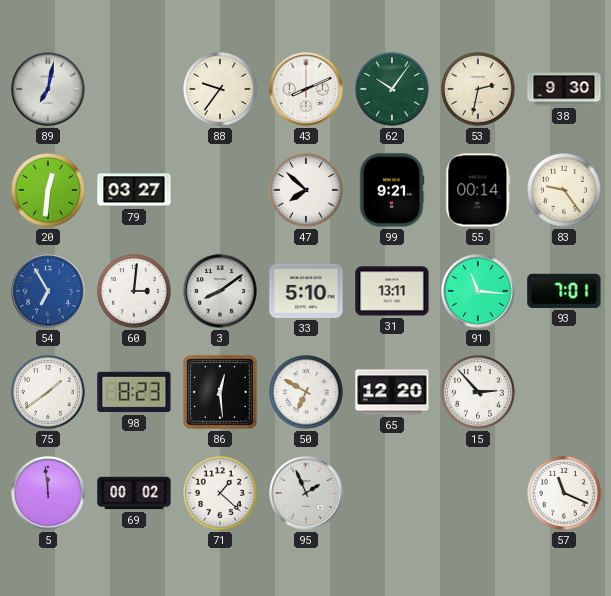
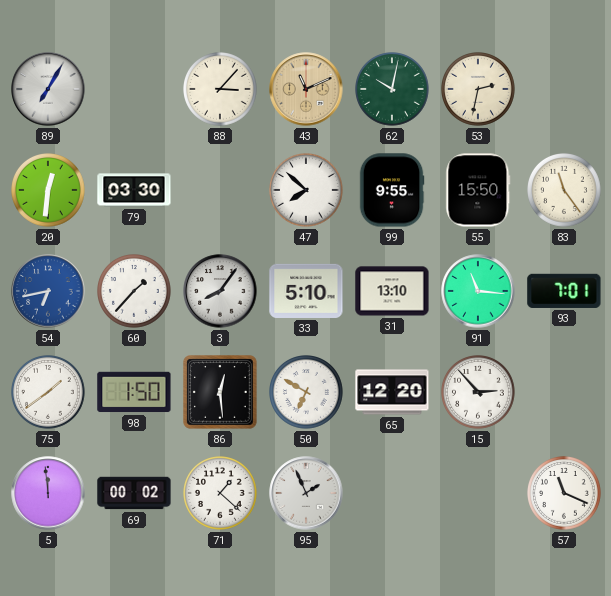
89: 7:02 -> 7:05
88: 9:36 -> 3:07
43: 8:11 -> 11:11
43 dial: white -> champagne
62: 10:06 -> 10:02
38: 9:30 -> none
79: 03:27 -> 03:30
99: 9:21 -> 9:55
55: 00:14 -> 15:50
83: 9:24 -> 11:24
54: 6:55 -> 6:43
60: 3:01 -> 1:37
3: 8:09 -> 8:06
31: 13:11 -> 13:10
98: 8:23 -> 1:50
